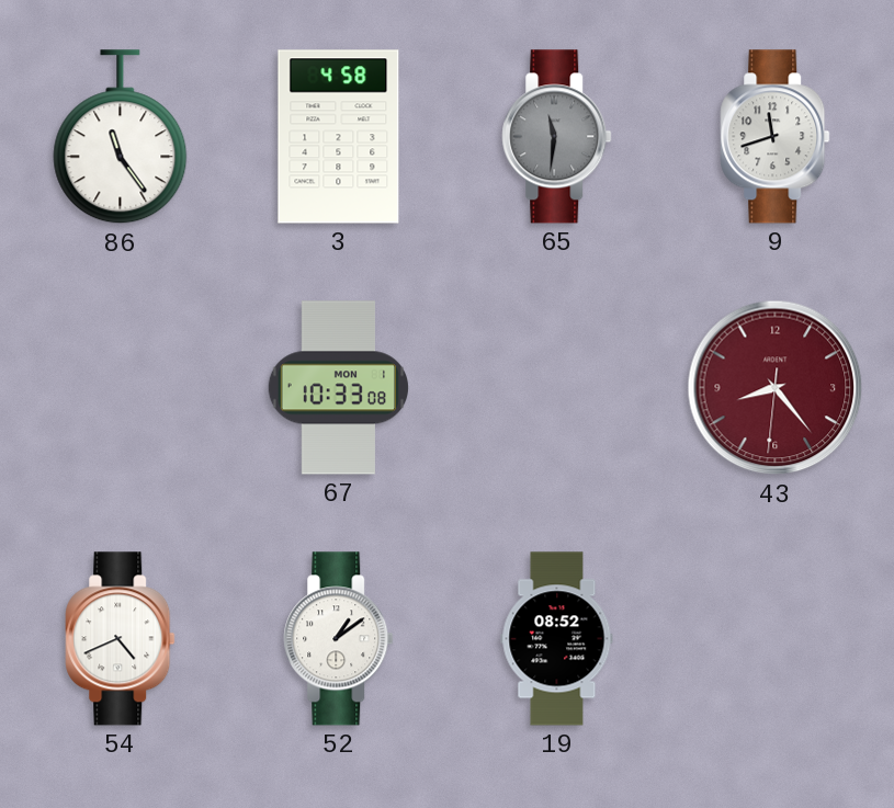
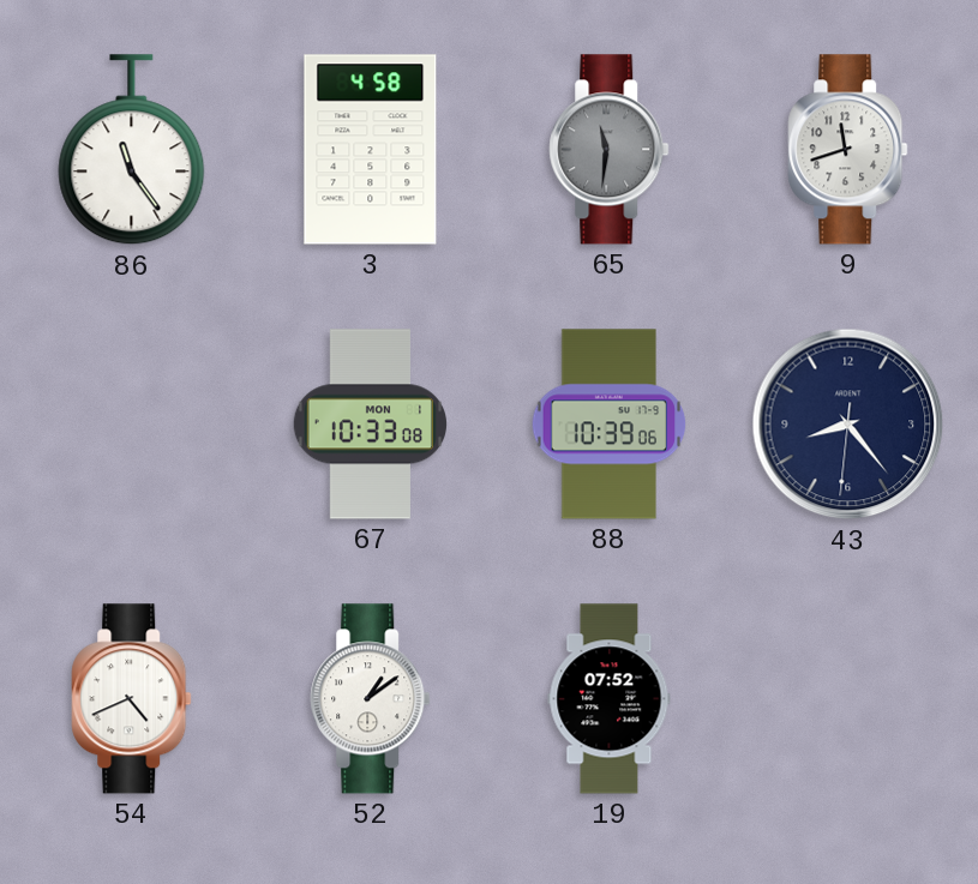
88: none -> 10:39
43 dial: burgundy -> navy
19: 08:52 -> 07:52
